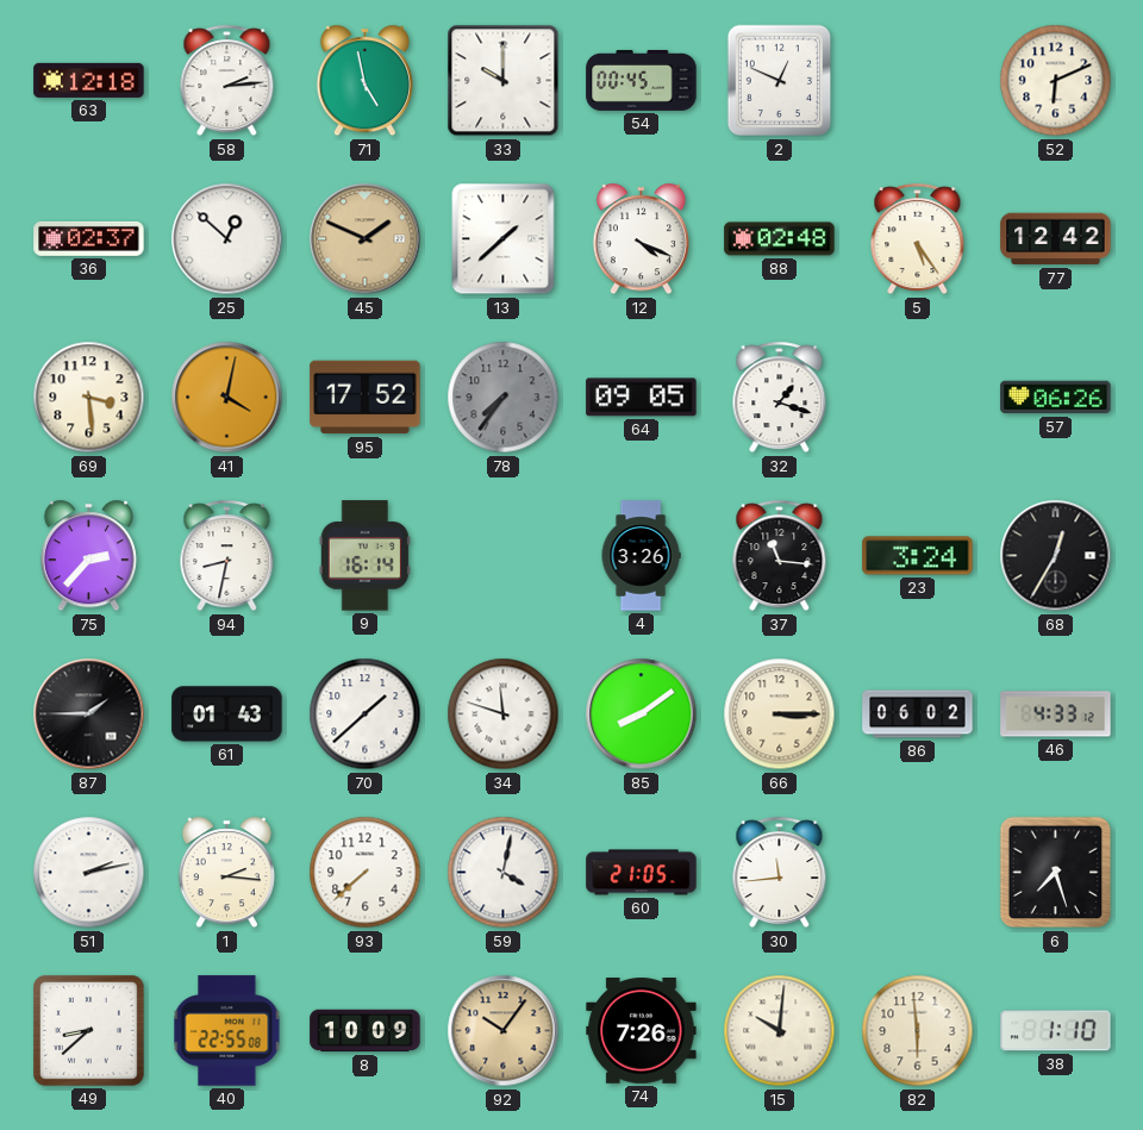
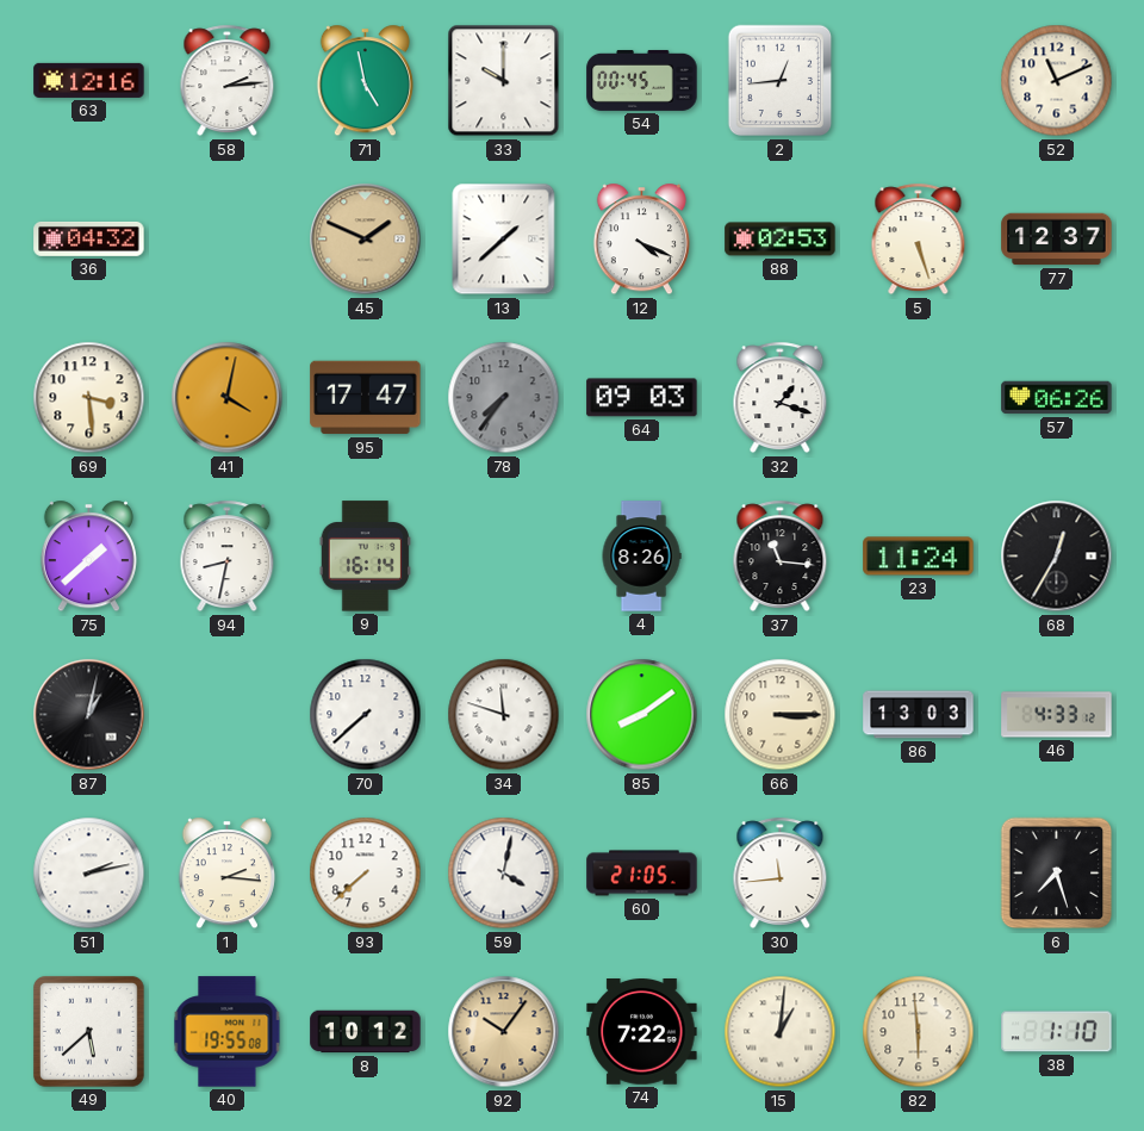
63: 12:18 -> 12:16
2: 12:49 -> 12:44
52: 6:11 -> 11:11
36: 02:37 -> 04:32
25: 12:52 -> none
88: 02:48 -> 02:53
5: 5:24 -> 5:27
77: 12:42 -> 12:37
95: 17:52 -> 17:47
64: 09:05 -> 09:03
75: 2:37 -> 1:38
4: 3:26 -> 8:26
23: 3:24 -> 11:24
87: 1:45 -> 1:02
61: 01:43 -> none
70: 1:38 -> 7:38
86: 06:02 -> 13:03
49: 8:38 -> 5:38
40: 22:55 -> 19:55
8: 10:09 -> 10:12
74: 7:26 -> 7:22
15: 10:01 -> 1:01
